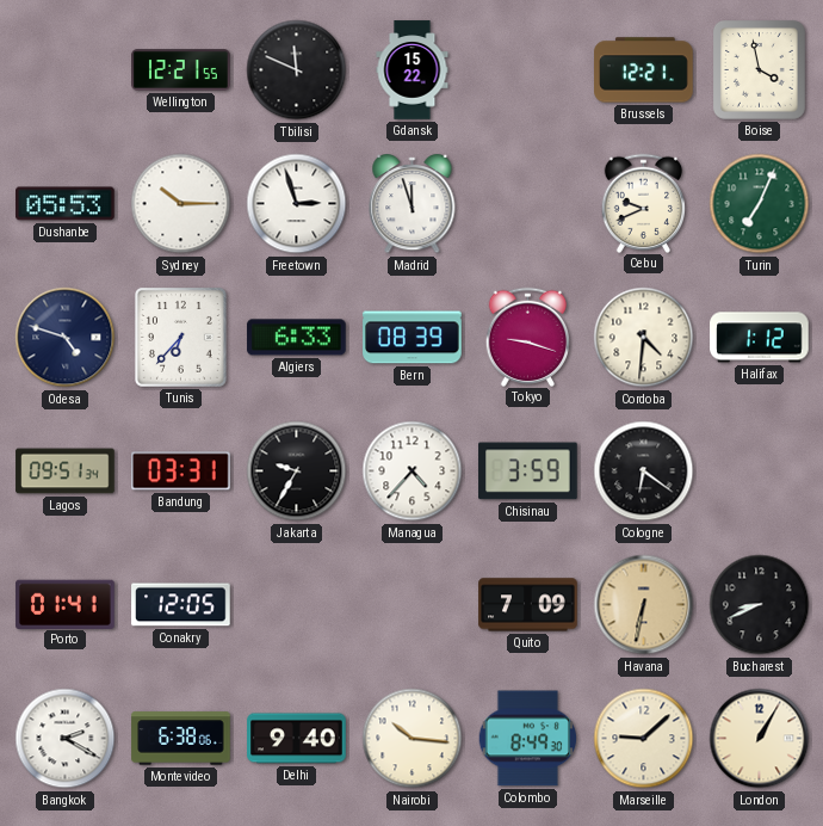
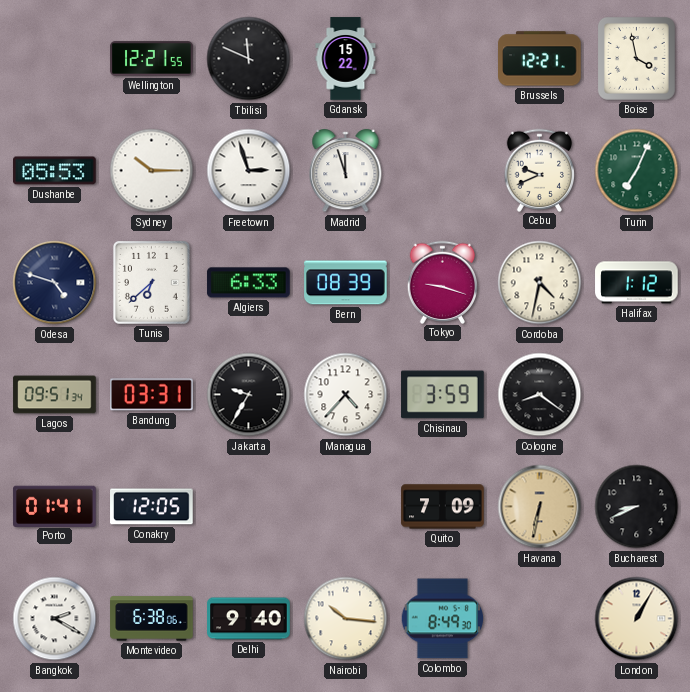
Tunis: 6:37 -> 6:38
Cordoba: 4:31 -> 4:32
Cologne: 6:21 -> 8:21
Marseille: 9:08 -> none
